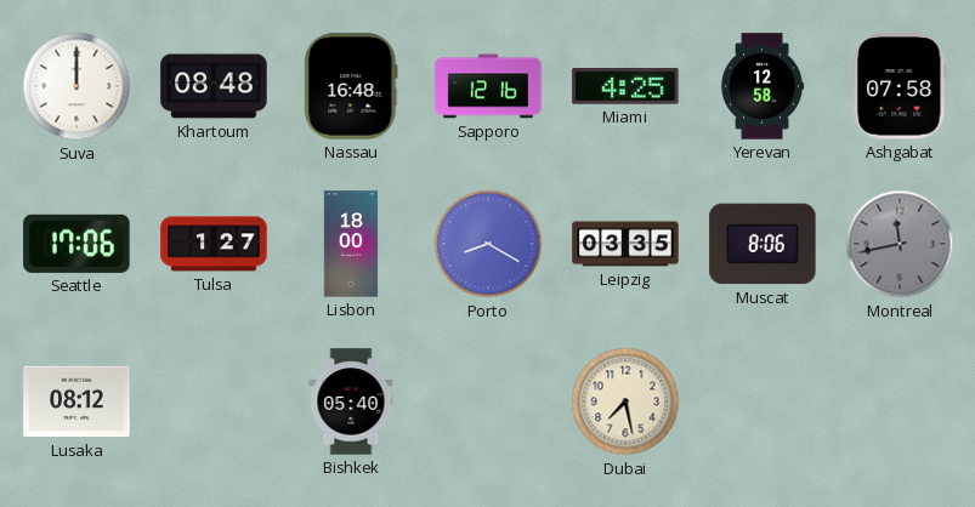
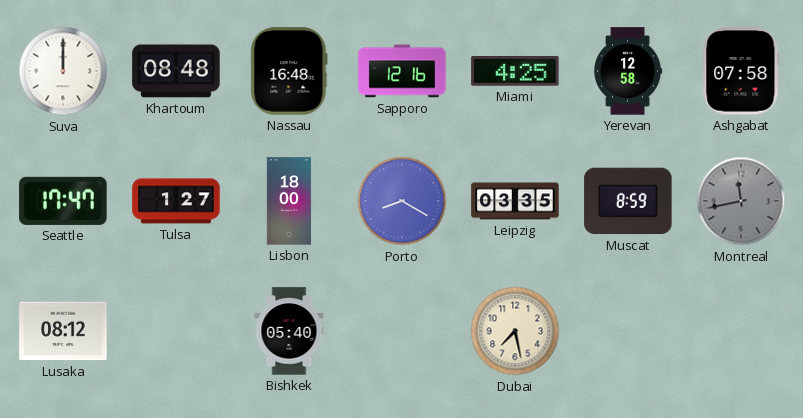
Seattle: 17:06 -> 17:47
Muscat: 8:06 -> 8:59
